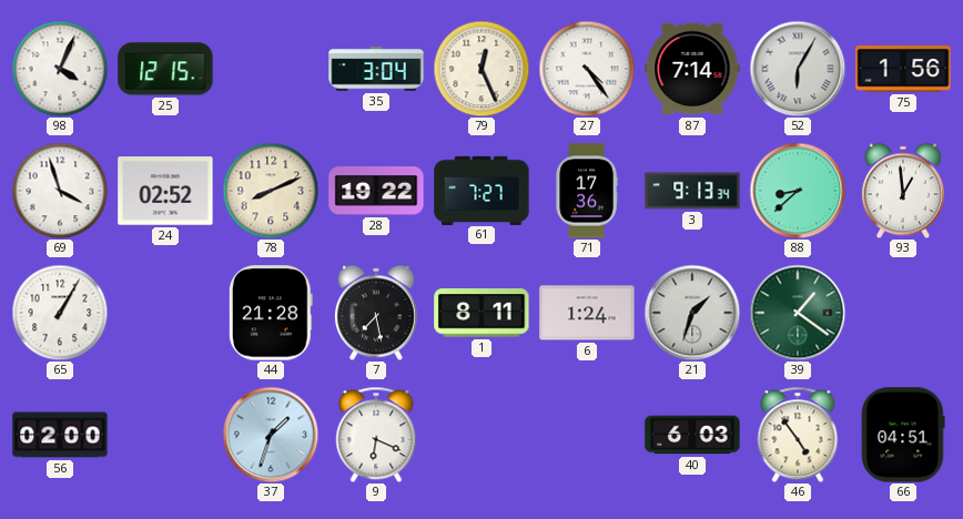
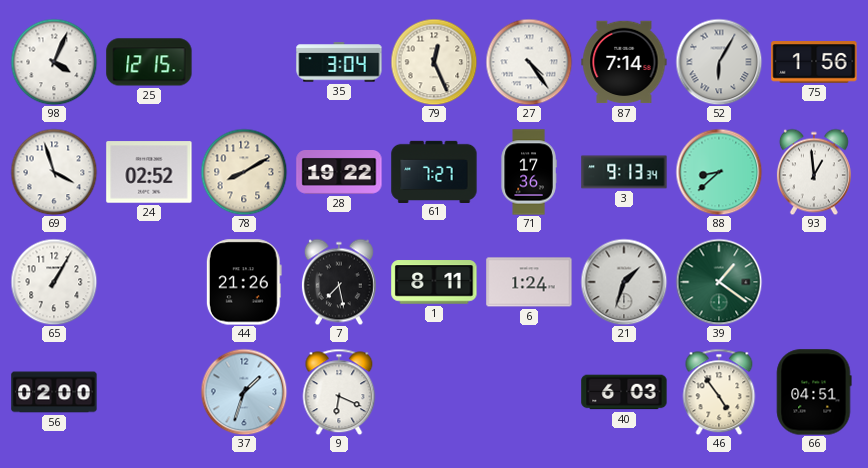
78: 8:11 -> 8:10
44: 21:28 -> 21:26
